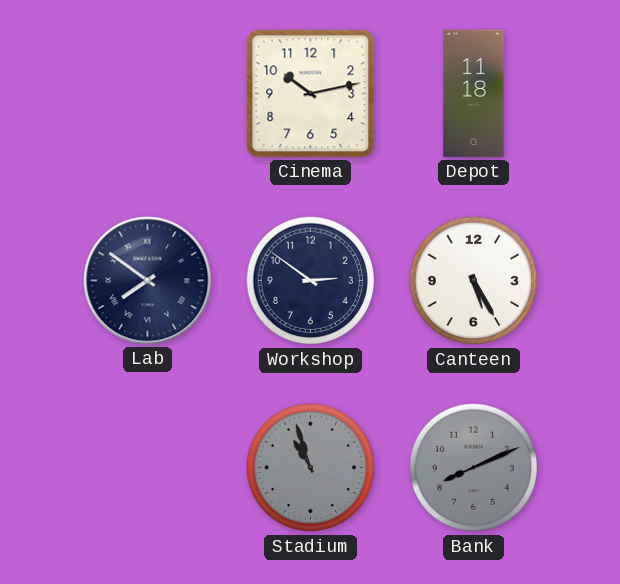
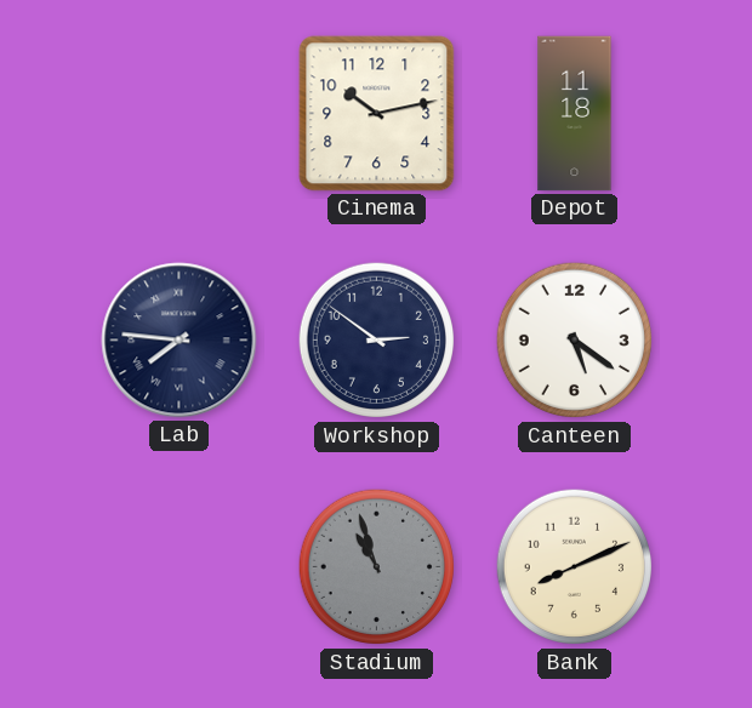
Lab: 7:51 -> 7:46
Canteen: 5:25 -> 5:21
Bank dial: grey -> cream
